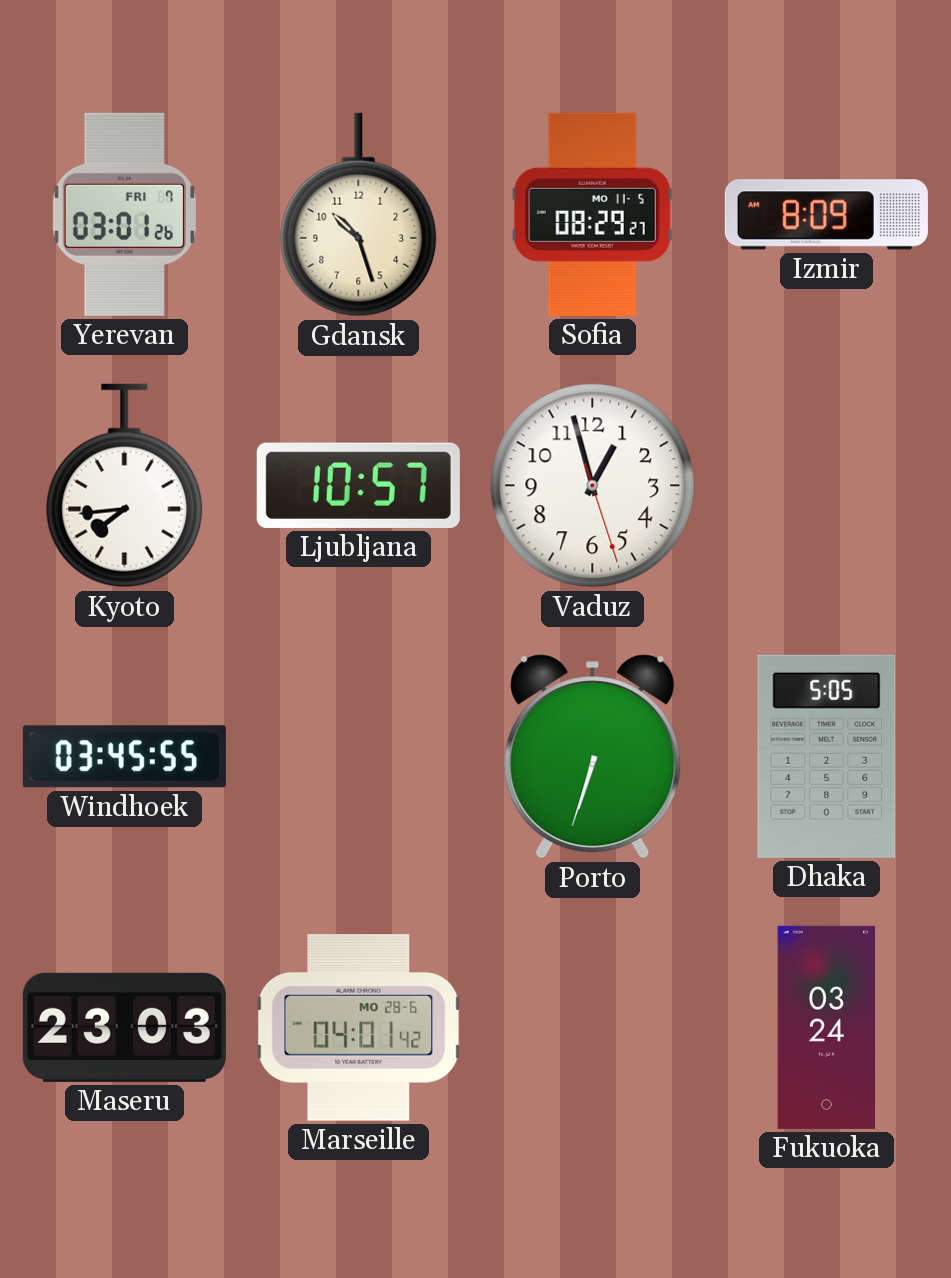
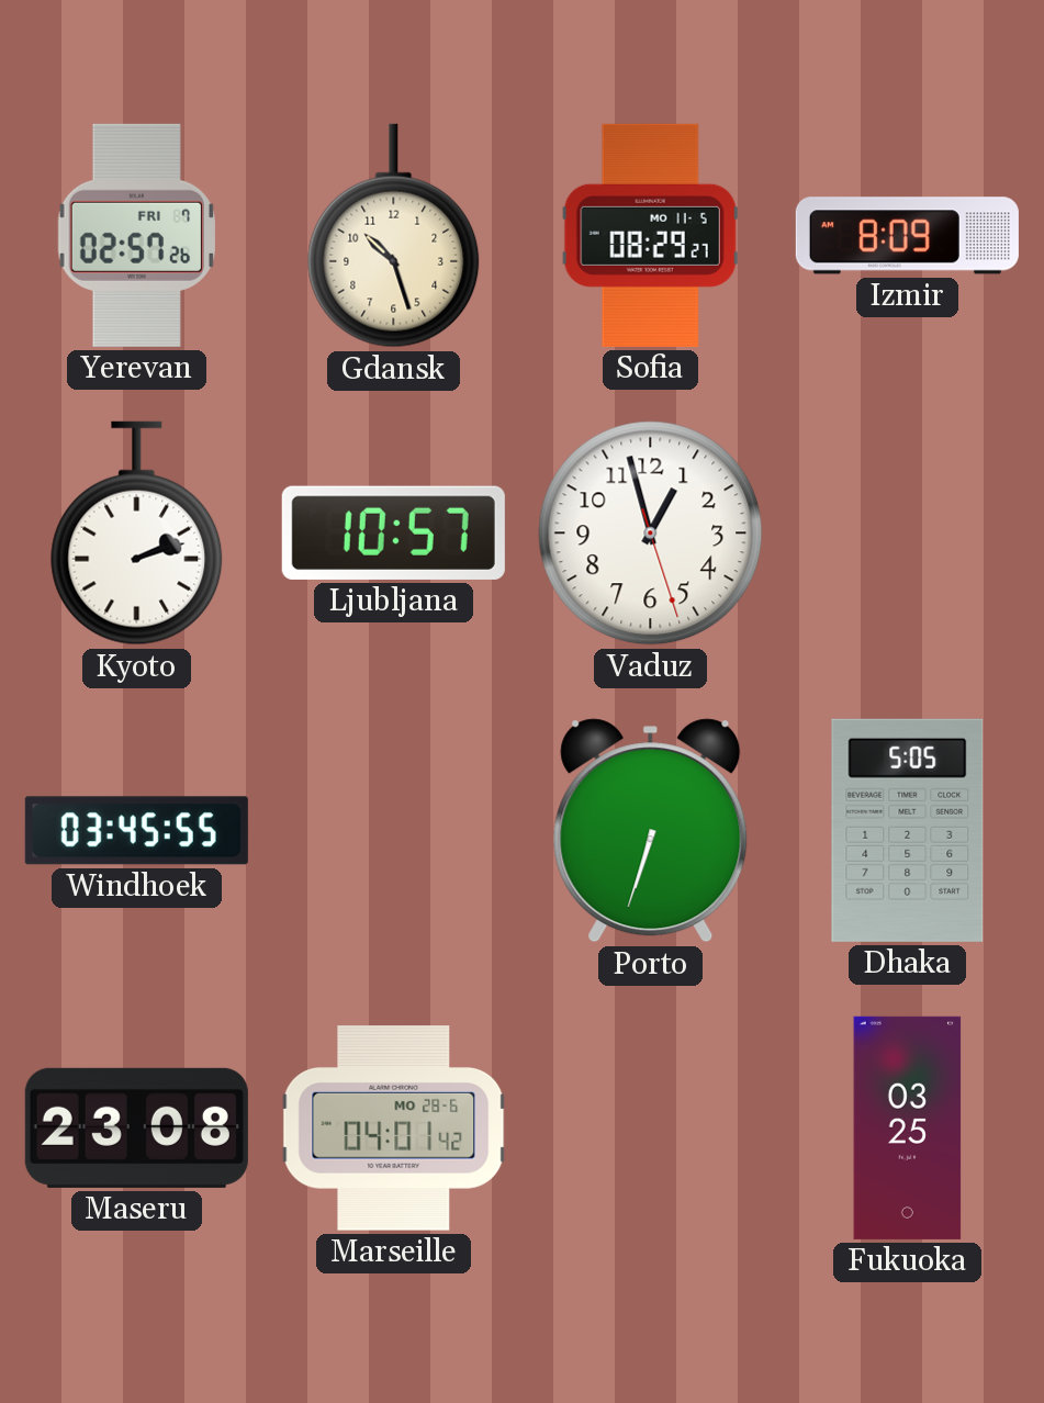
Yerevan: 03:01 -> 02:57
Kyoto: 7:44 -> 2:12
Maseru: 23:03 -> 23:08
Fukuoka: 03:24 -> 03:25
